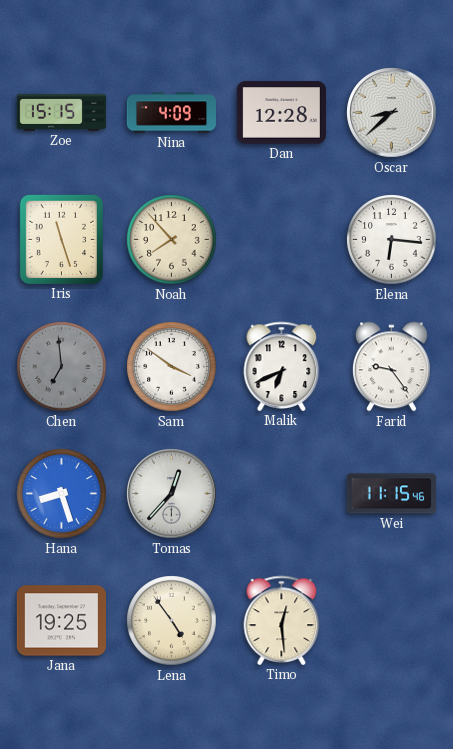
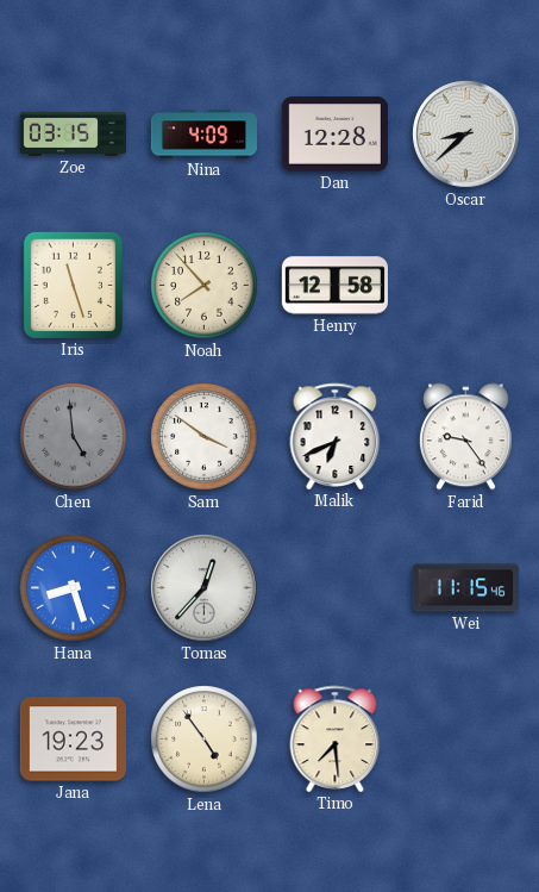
Zoe: 15:15 -> 03:15
Henry: none -> 12:58
Elena: 6:16 -> none
Chen: 6:59 -> 4:59
Jana: 19:25 -> 19:23
Timo: 12:29 -> 7:29
